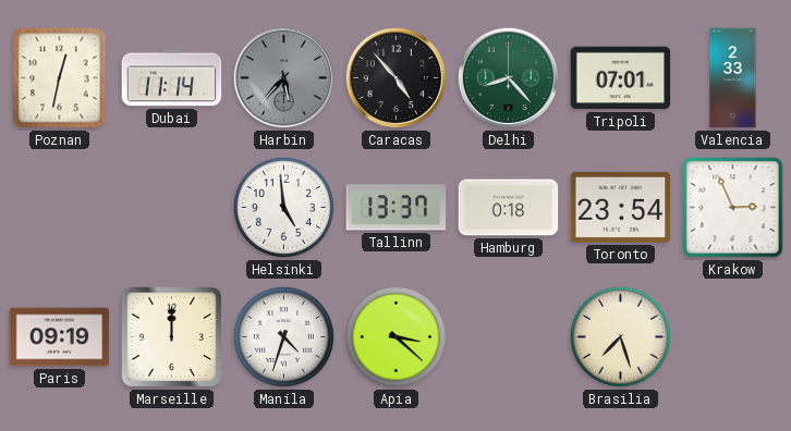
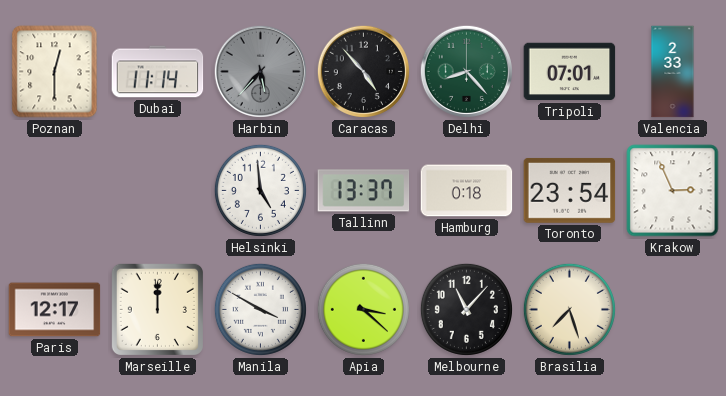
Poznan: 12:32 -> 12:30
Paris: 09:19 -> 12:17
Manila: 4:33 -> 3:50
Melbourne: none -> 11:07
